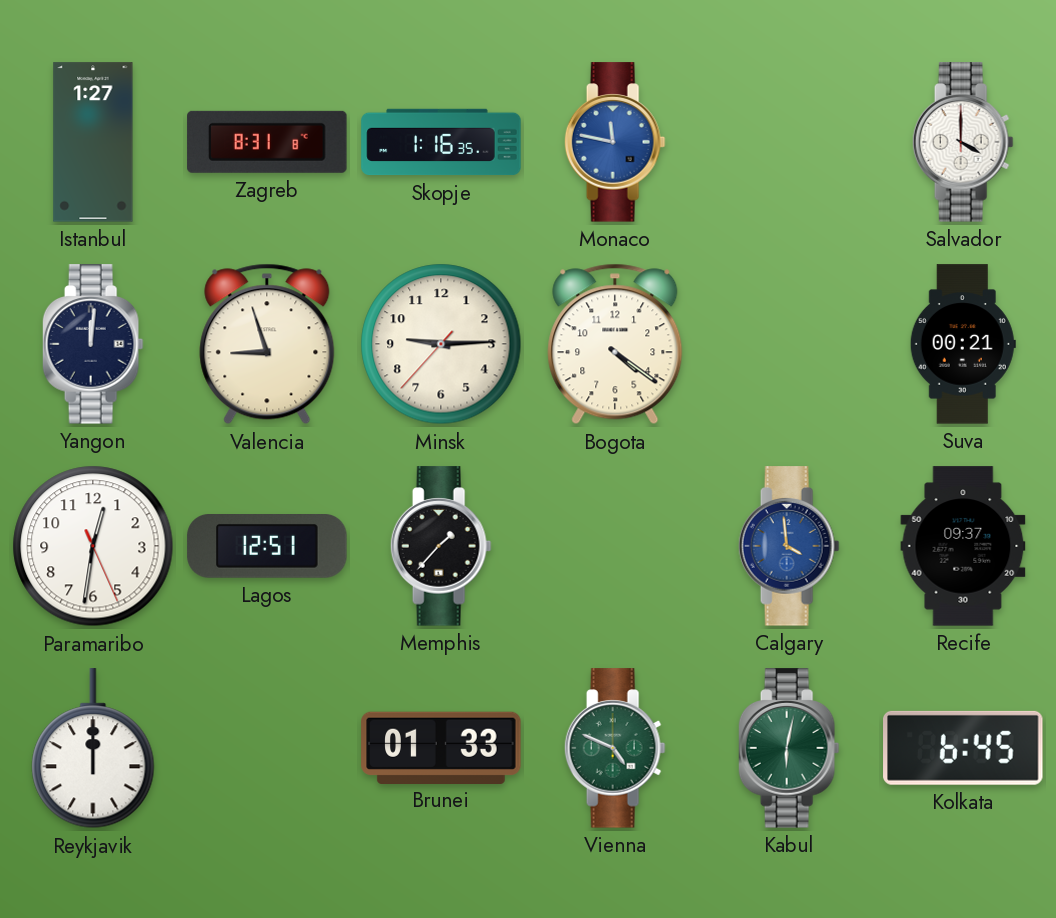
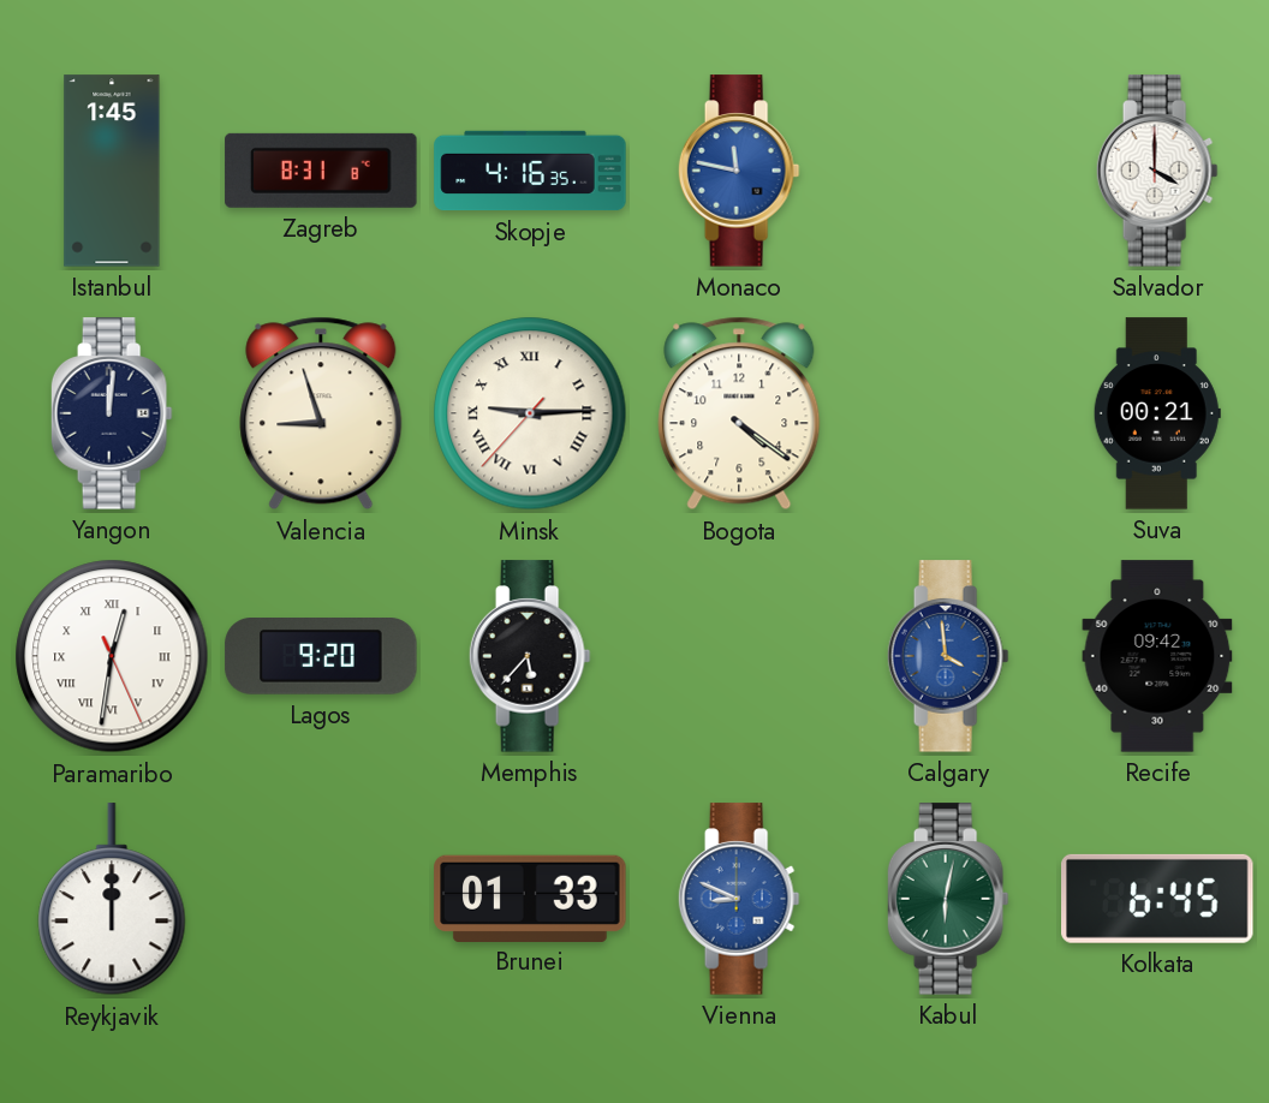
Istanbul: 1:27 -> 1:45
Skopje: 1:16 -> 4:16
Minsk numerals: Arabic -> Roman
Paramaribo numerals: Arabic -> Roman
Lagos: 12:51 -> 9:20
Memphis: 1:37 -> 5:37
Recife: 09:37 -> 09:42
Vienna: 4:49 -> 8:49
Vienna dial: green -> blue
